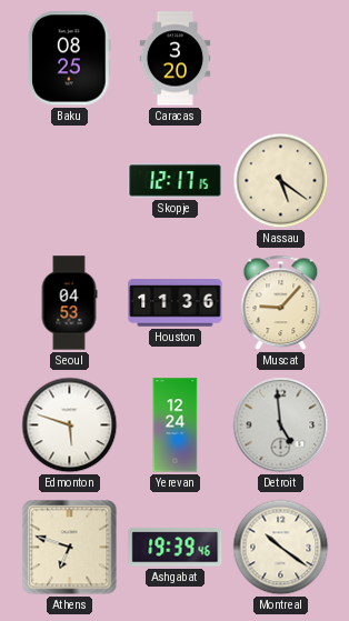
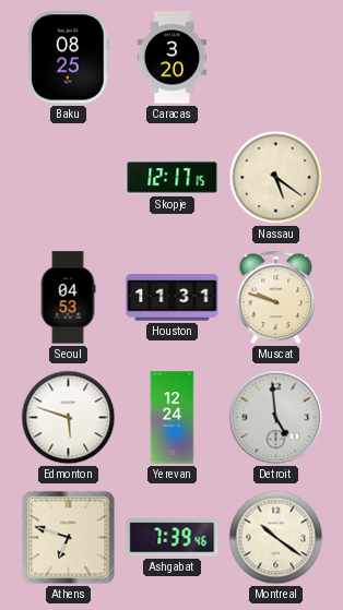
Houston: 11:36 -> 11:31
Muscat: 9:07 -> 9:48
Ashgabat: 19:39 -> 7:39
